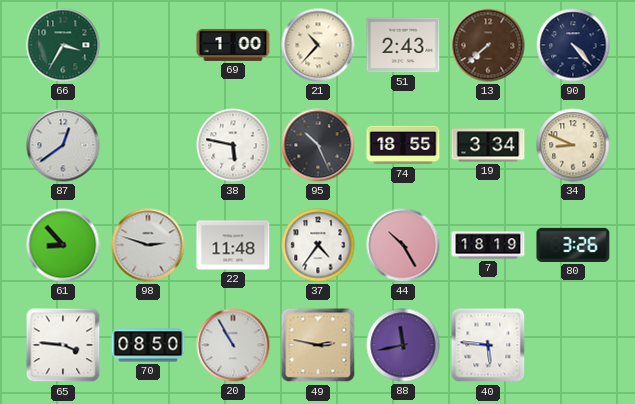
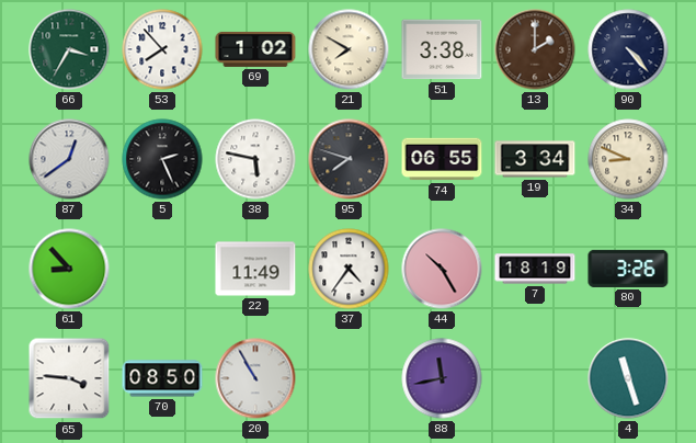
53: none -> 7:53
69: 1:00 -> 1:02
21: 10:37 -> 7:50
51: 2:43 -> 3:38
13: 7:38 -> 2:00
5: none -> 2:26
95: 10:26 -> 7:48
74: 18:55 -> 06:55
98: 2:48 -> none
22: 11:48 -> 11:49
49: 2:47 -> none
40: 5:46 -> none
4: none -> 11:27
